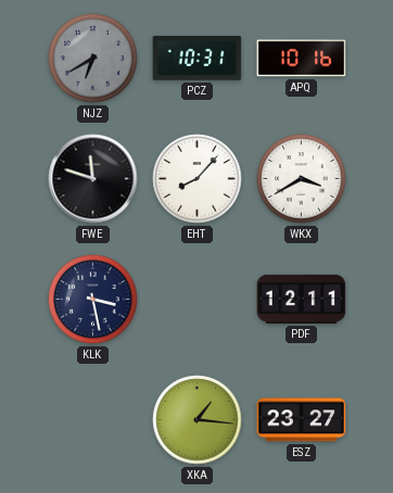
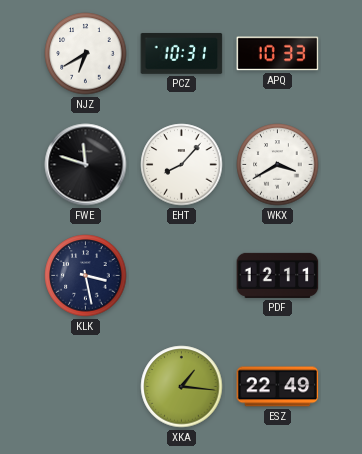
NJZ dial: grey -> white
APQ: 10:16 -> 10:33
ESZ: 23:27 -> 22:49
